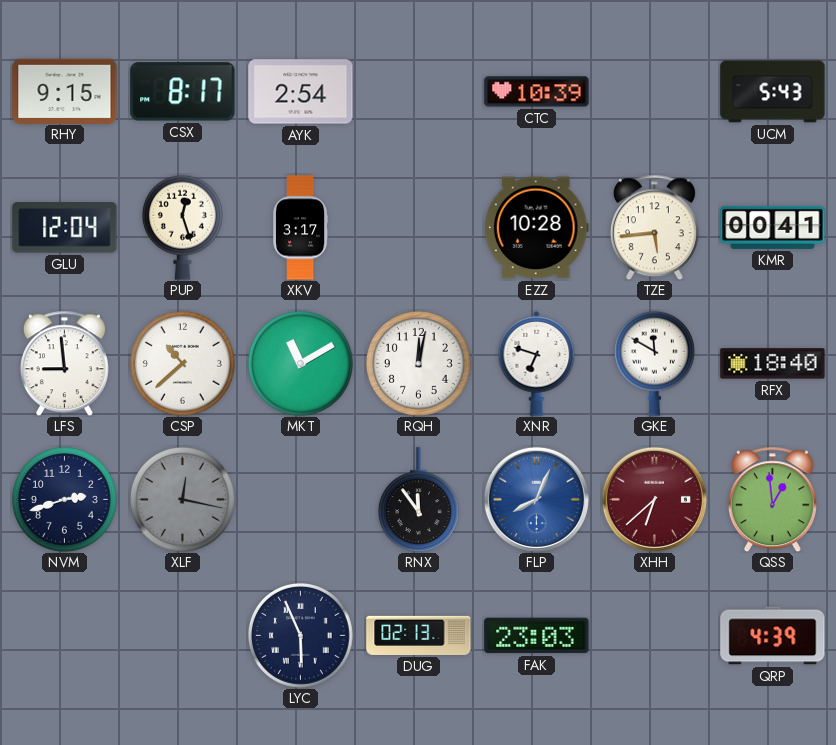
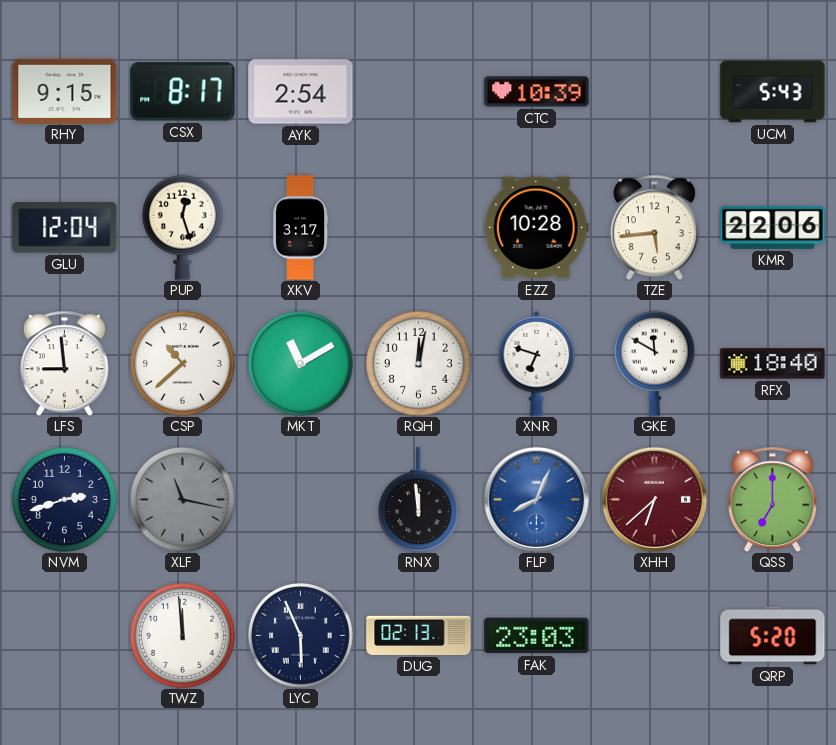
KMR: 00:41 -> 22:06
XLF: 12:17 -> 11:17
RNX: 11:54 -> 11:59
QSS: 12:59 -> 7:00
TWZ: none -> 11:59
QRP: 4:39 -> 5:20
